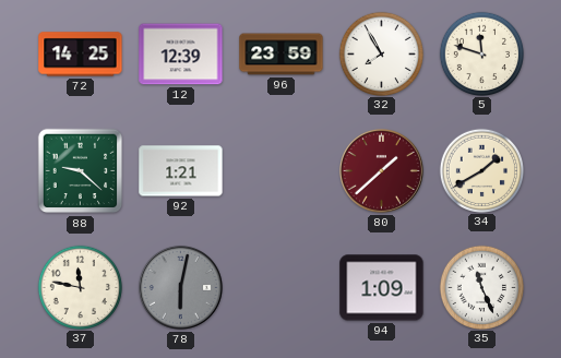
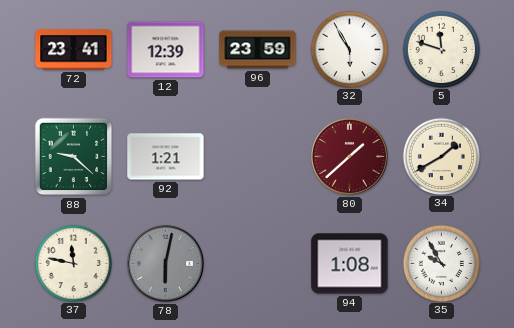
72: 14:25 -> 23:41
32: 7:55 -> 5:55
94: 1:09 -> 1:08
35: 11:26 -> 9:55
